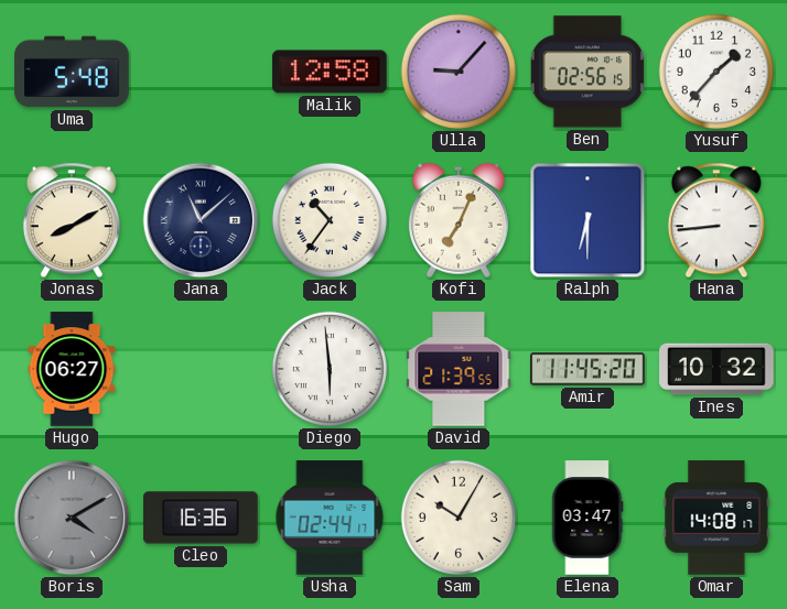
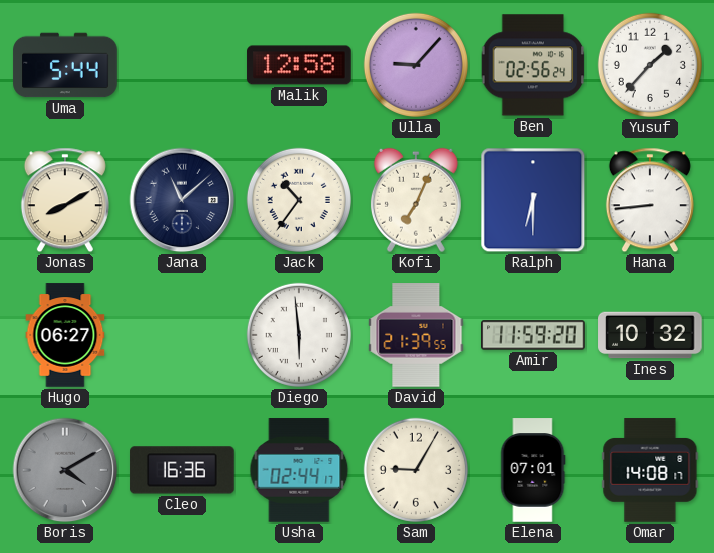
Uma: 5:48 -> 5:44
Ben: 02:56:15 -> 02:56:24
Amir: 11:45 -> 11:59
Sam: 10:05 -> 9:05
Elena: 03:47 -> 07:01
